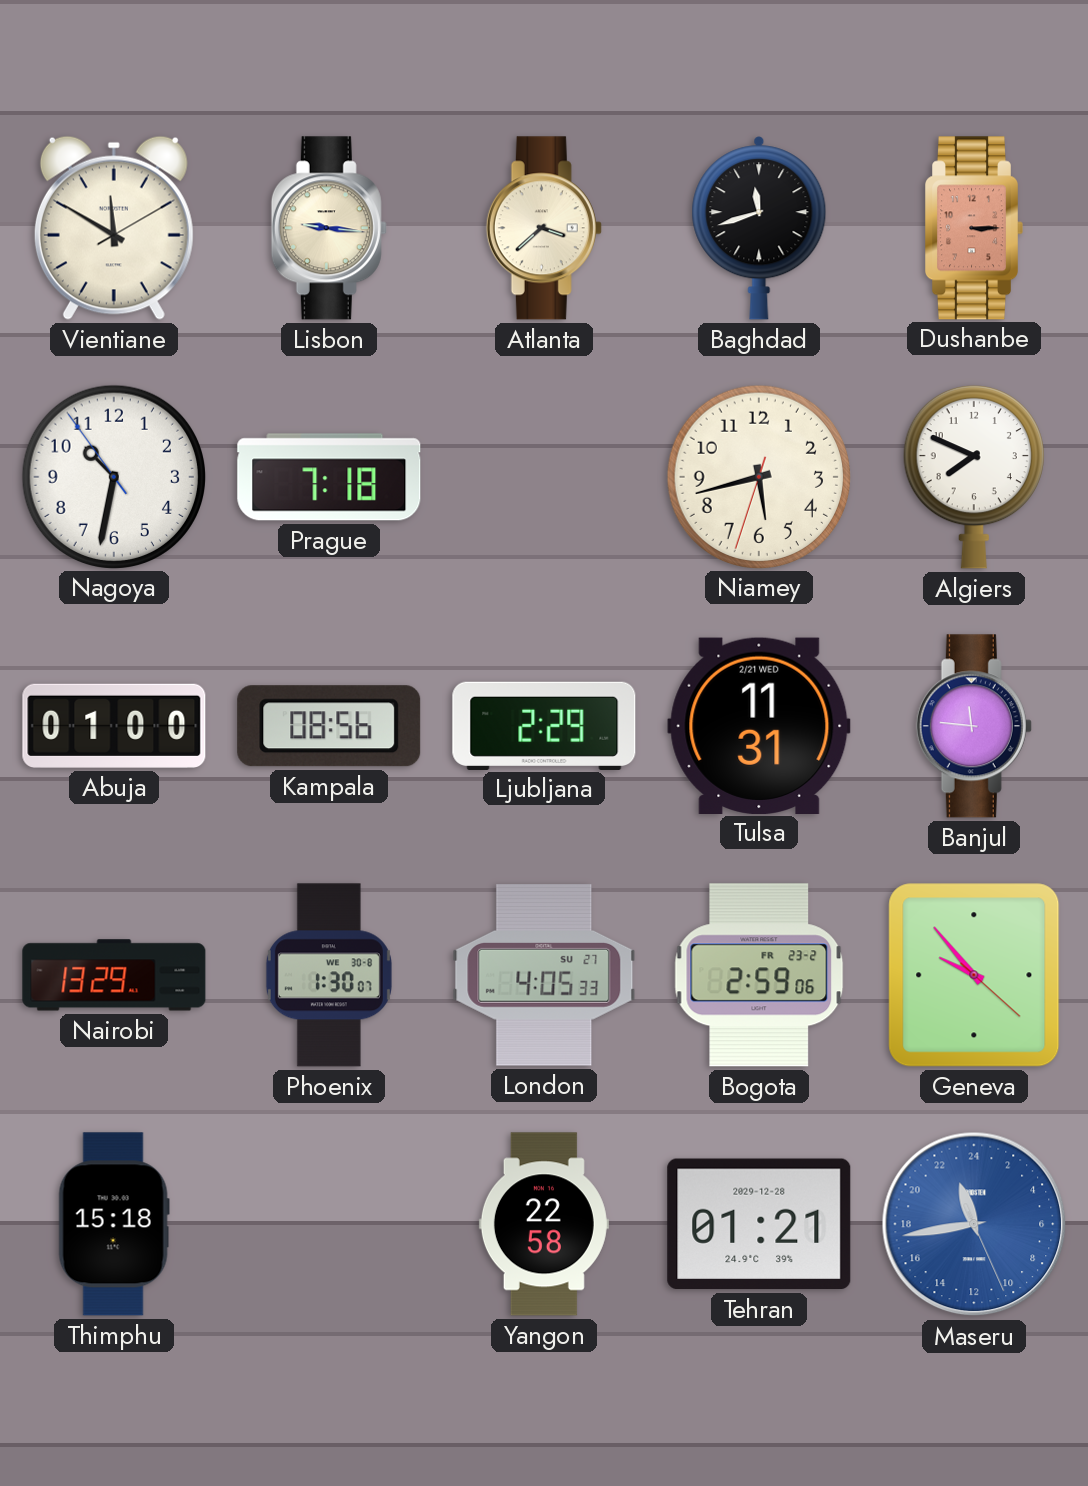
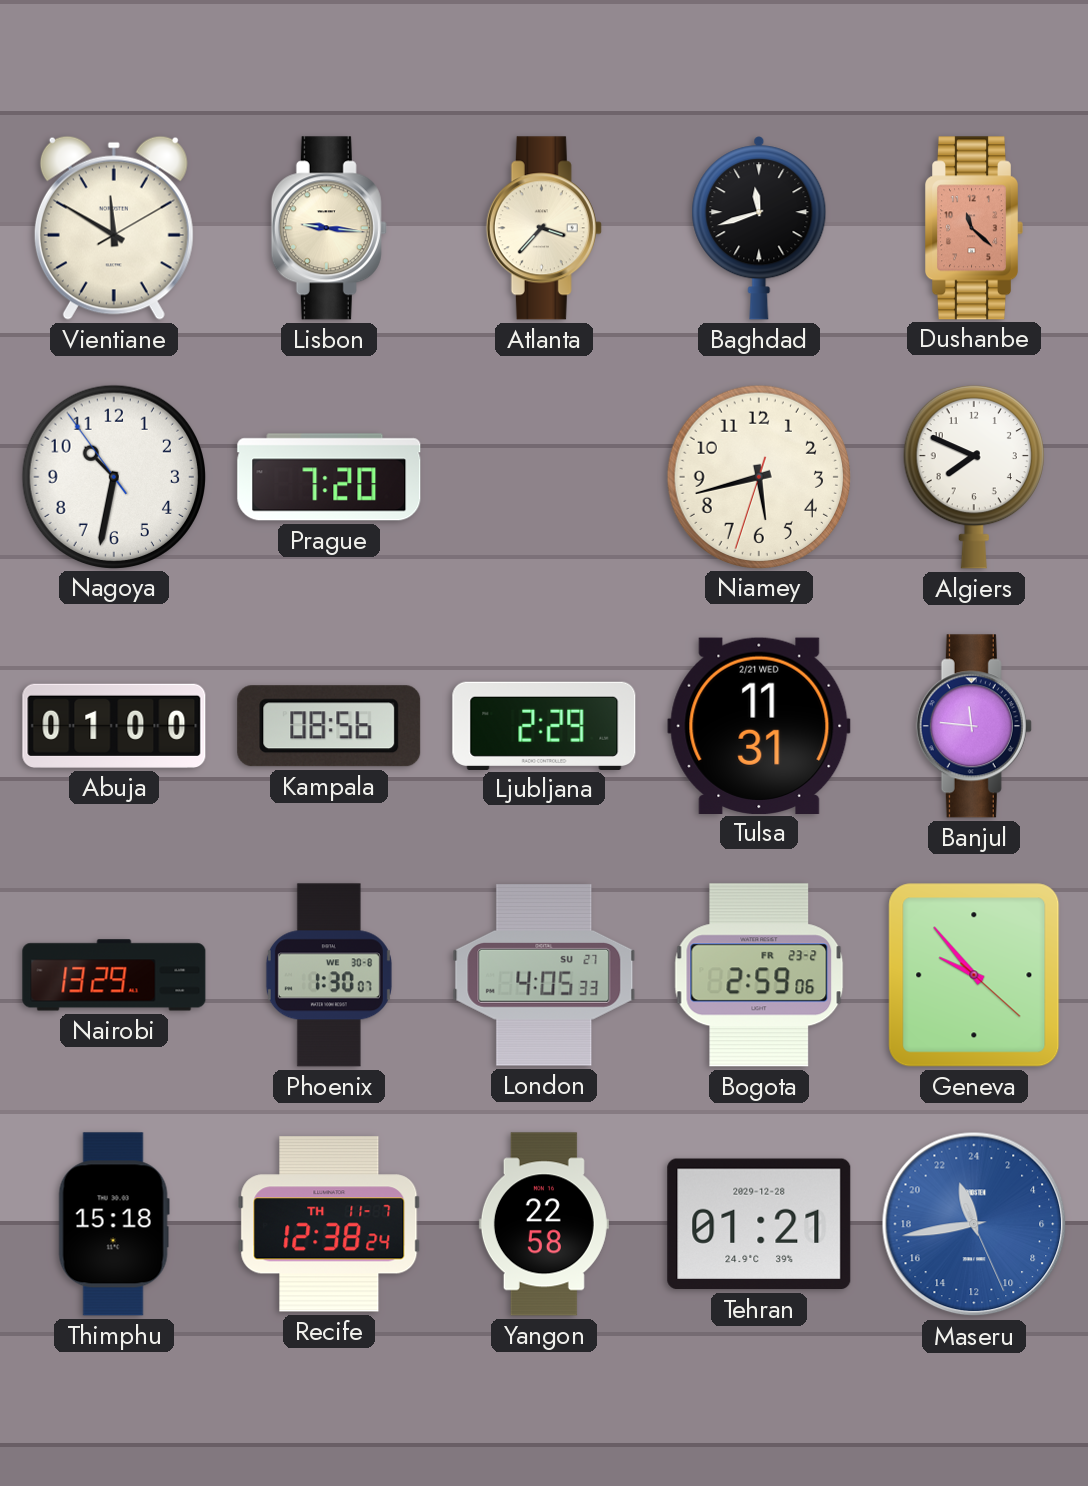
Atlanta: 3:38 -> 3:37
Dushanbe: 3:15 -> 11:22
Prague: 7:18 -> 7:20
Recife: none -> 12:38
